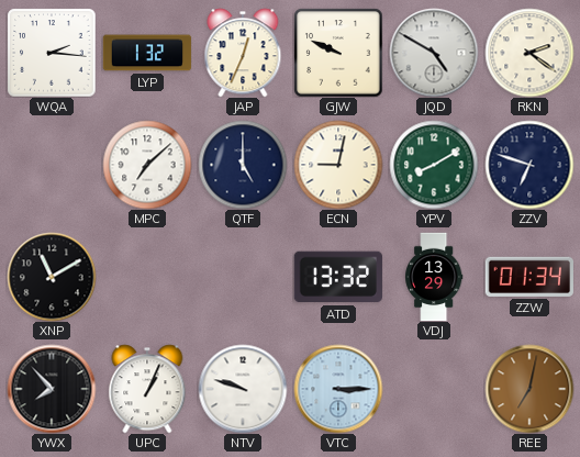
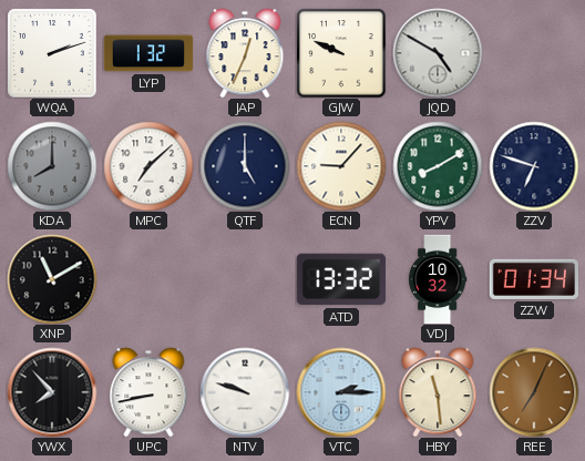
WQA: 2:16 -> 2:12
RKN: 2:21 -> none
KDA: none -> 8:00
ECN: 9:02 -> 9:07
VDJ: 13:29 -> 10:32
UPC: 1:04 -> 8:43
VTC: 3:15 -> 2:15
HBY: none -> 11:29
REE: 7:02 -> 7:04
